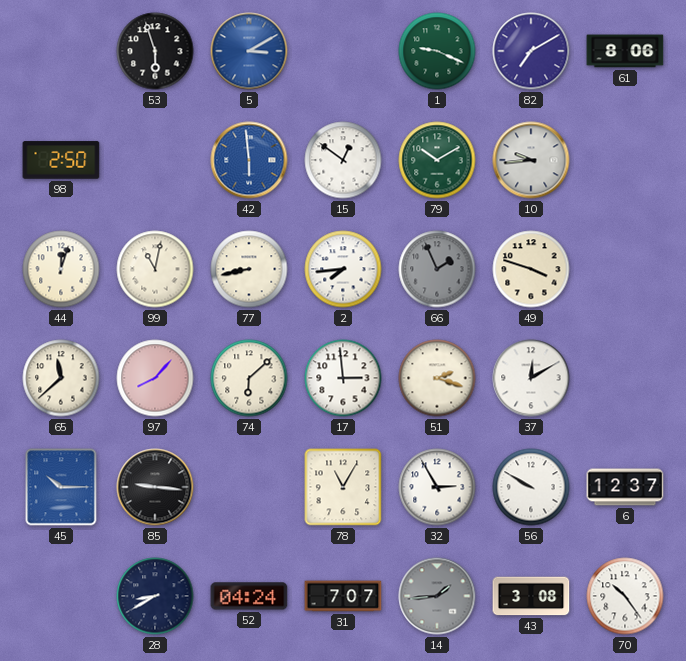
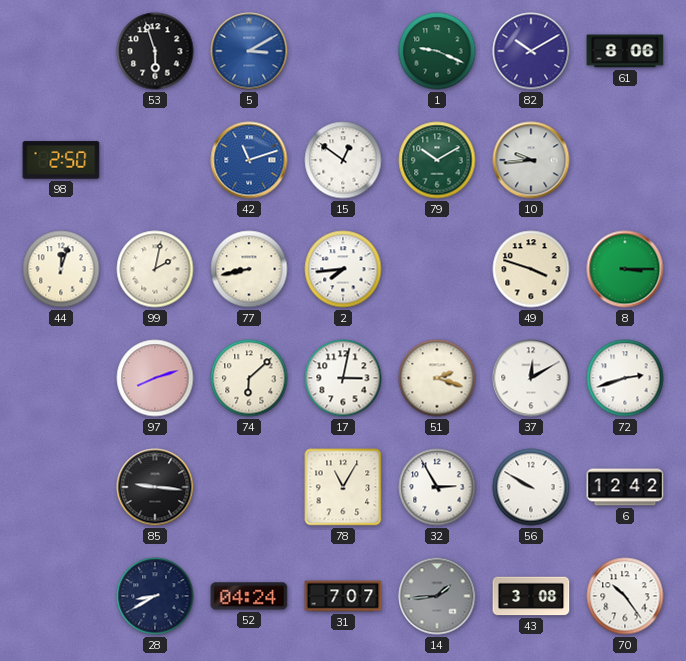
82: 7:10 -> 10:10
42: 5:59 -> 11:12
99: 11:02 -> 2:02
66: 1:56 -> none
8: none -> 3:15
65: 11:38 -> none
97: 8:07 -> 8:12
17: 2:59 -> 3:02
72: none -> 2:42
45: 10:15 -> none
6: 12:37 -> 12:42
